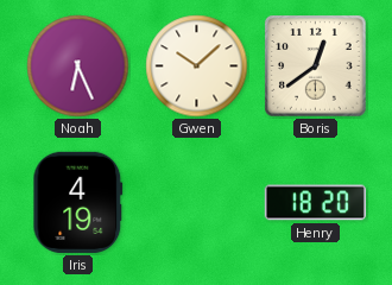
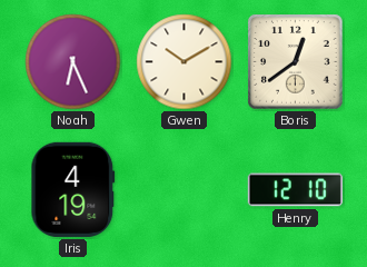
Gwen: 10:08 -> 10:10
Henry: 18:20 -> 12:10
